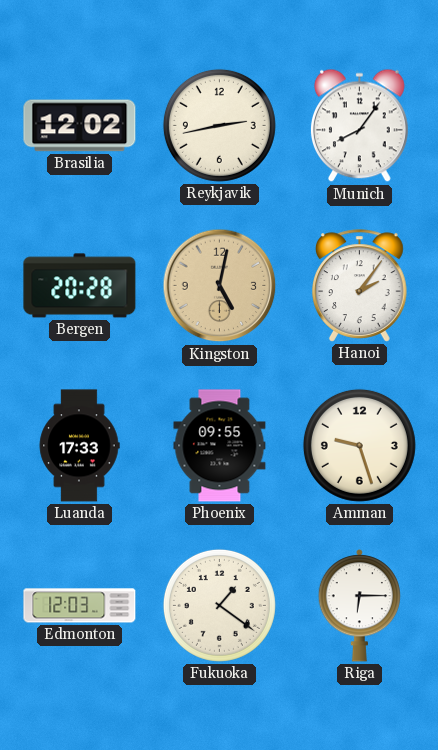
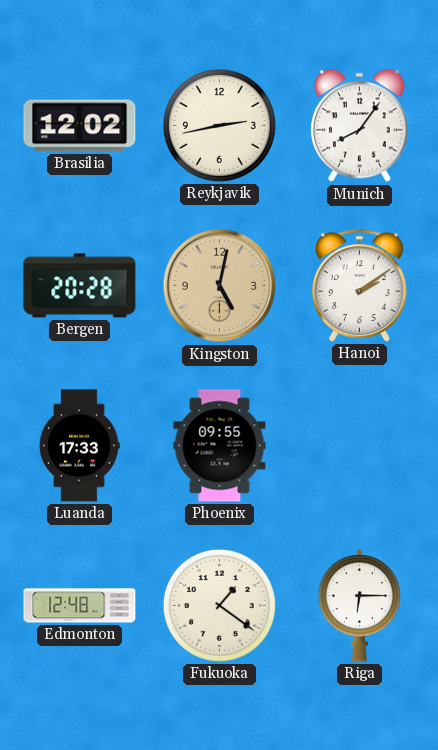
Hanoi: 2:06 -> 2:09
Amman: 9:27 -> none
Edmonton: 12:03 -> 12:48
